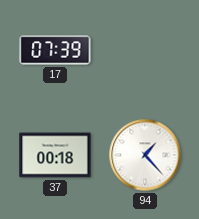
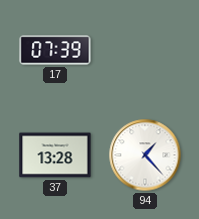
37: 00:18 -> 13:28
